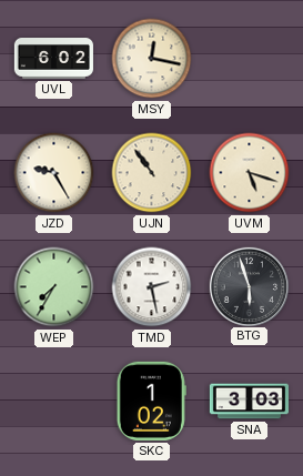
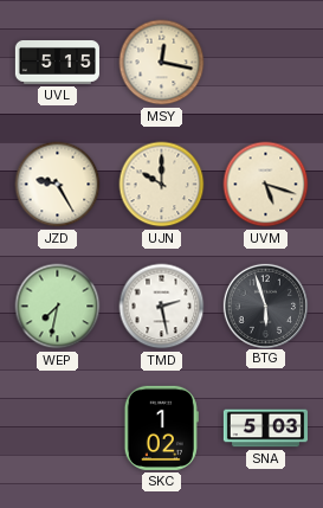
UVL: 6:02 -> 5:15
UJN: 10:54 -> 10:00
WEP: 7:35 -> 7:32
SNA: 3:03 -> 5:03
